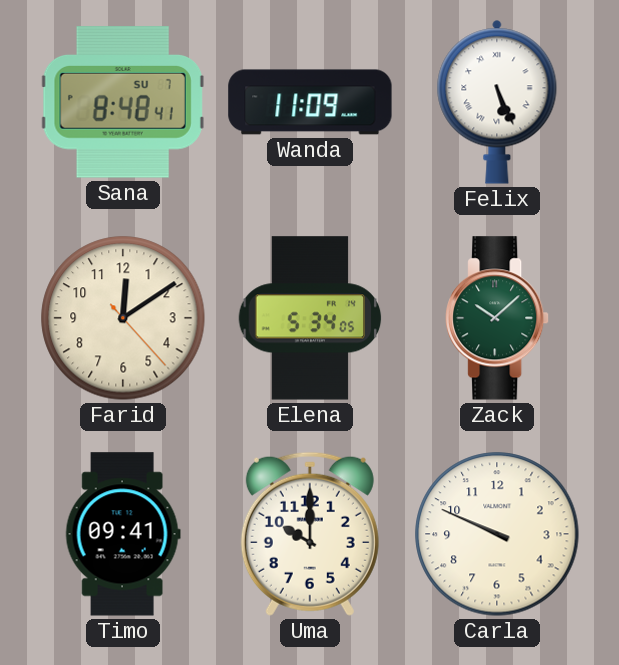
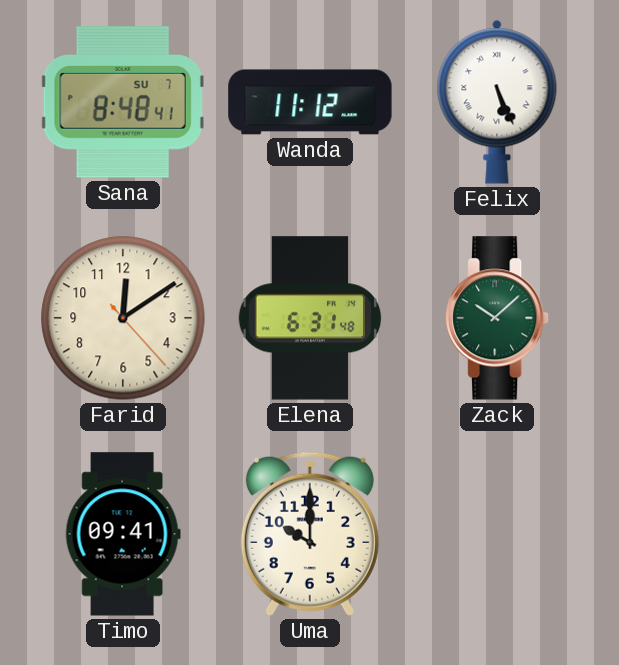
Wanda: 11:09 -> 11:12
Elena: 5:34 -> 6:31
Carla: 9:49 -> none
